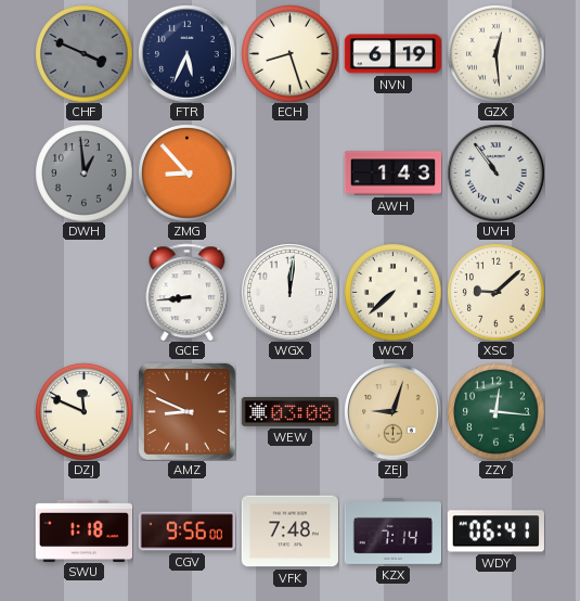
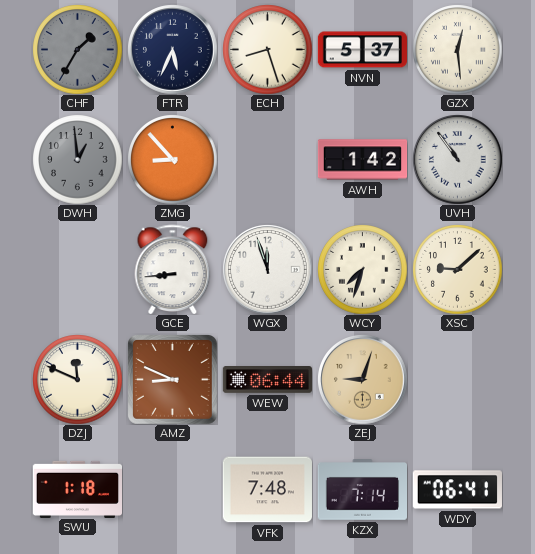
CHF: 3:49 -> 1:35
NVN: 6:19 -> 5:37
AWH: 1:43 -> 1:42
WGX: 12:01 -> 11:57
WCY: 7:38 -> 7:33
WEW: 03:08 -> 06:44
ZZY: 12:16 -> none
CGV: 9:56 -> none
